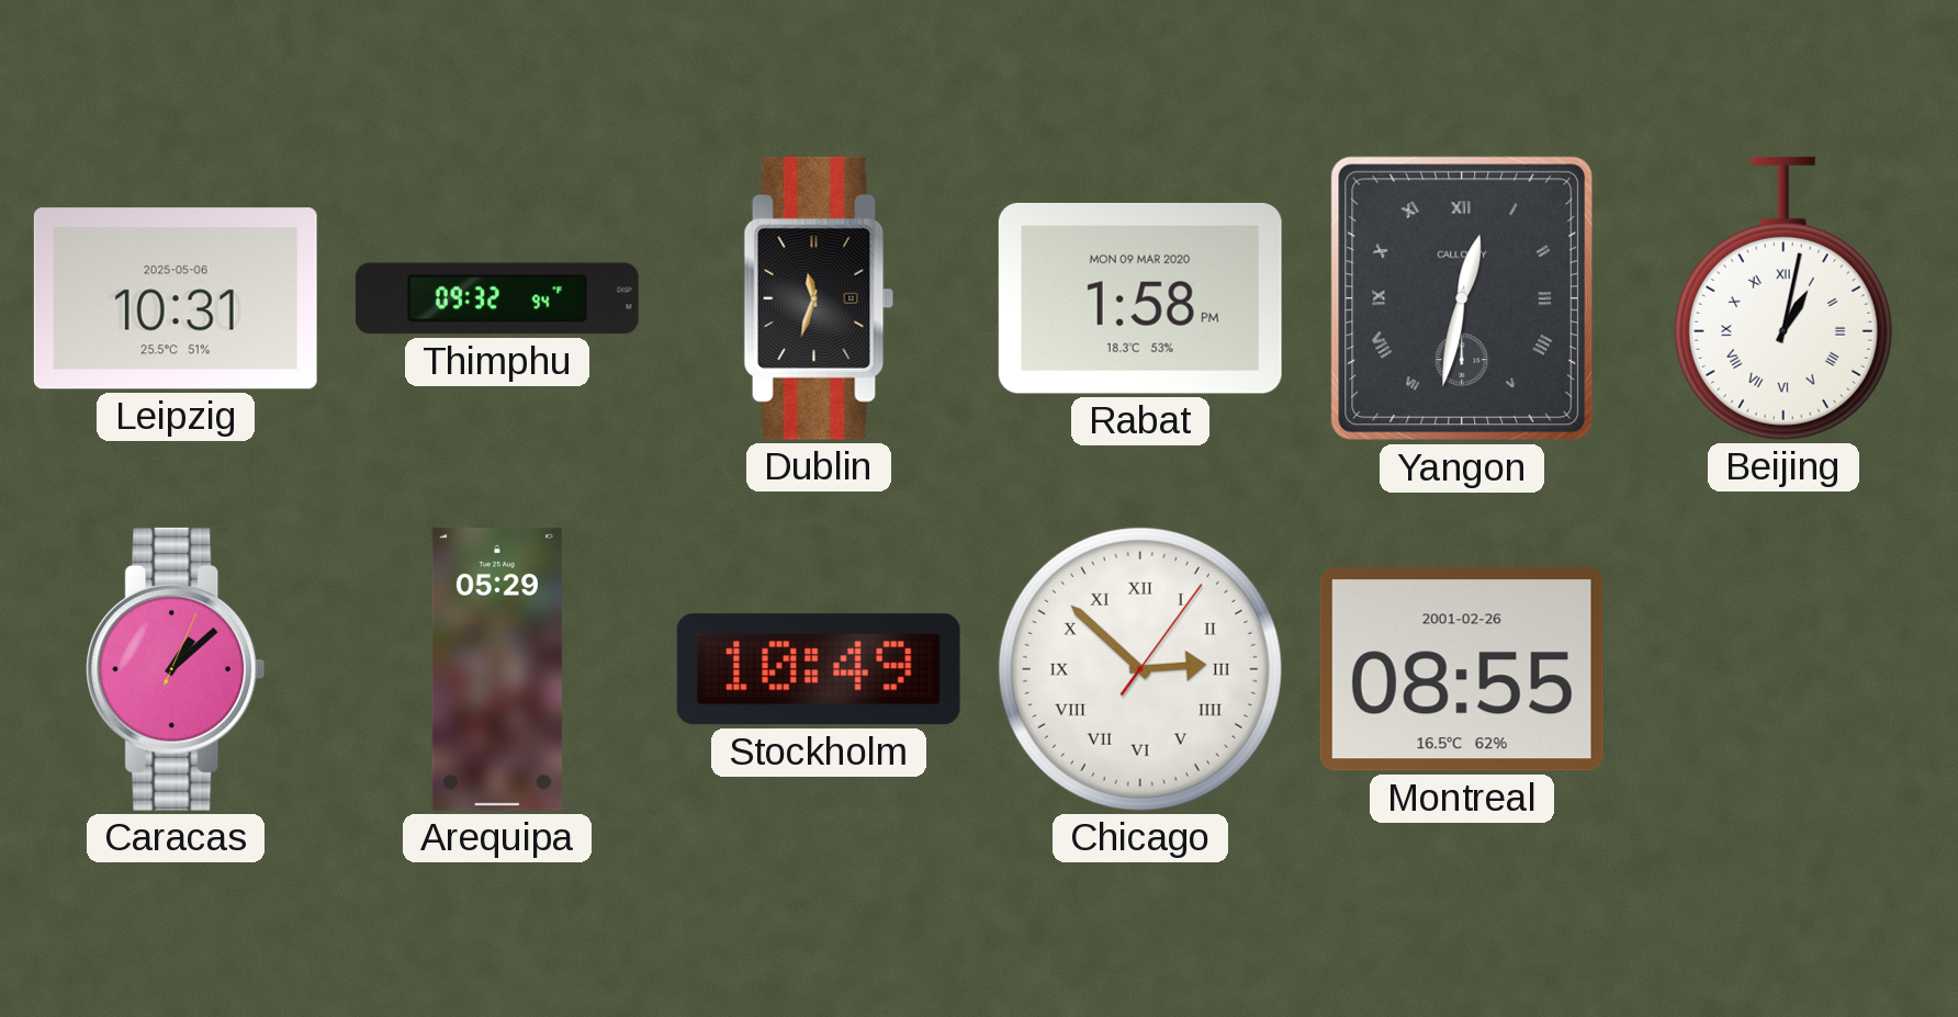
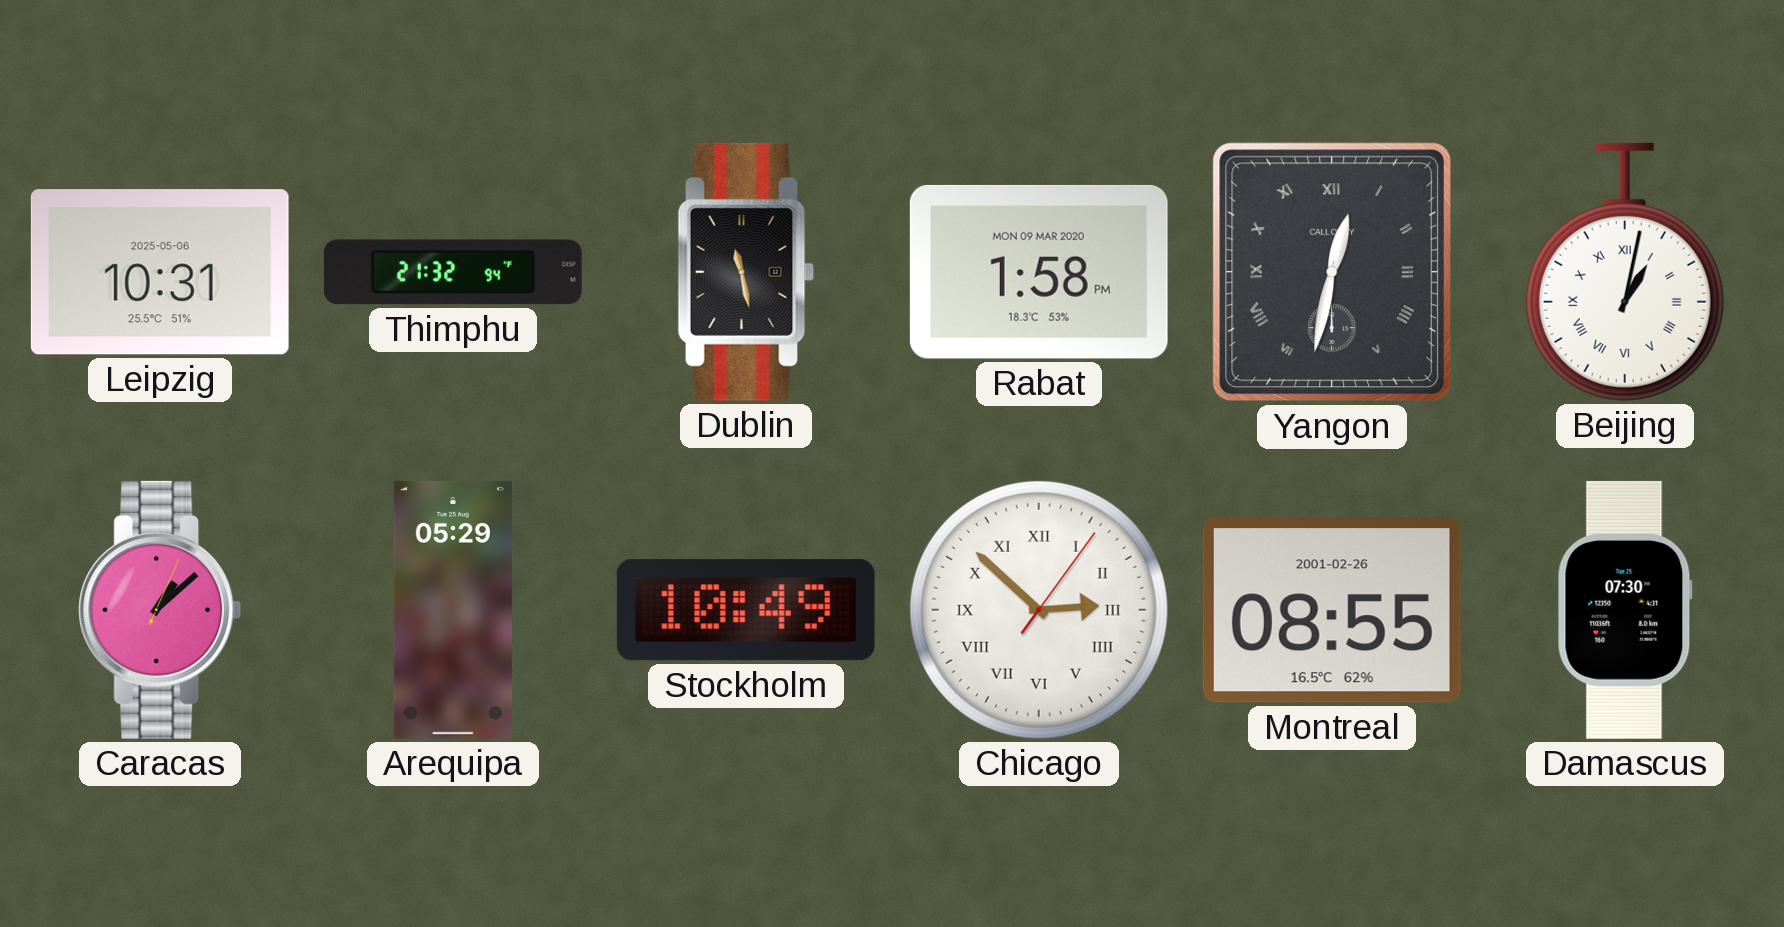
Thimphu: 09:32 -> 21:32
Dublin: 11:33 -> 11:28
Damascus: none -> 07:30
